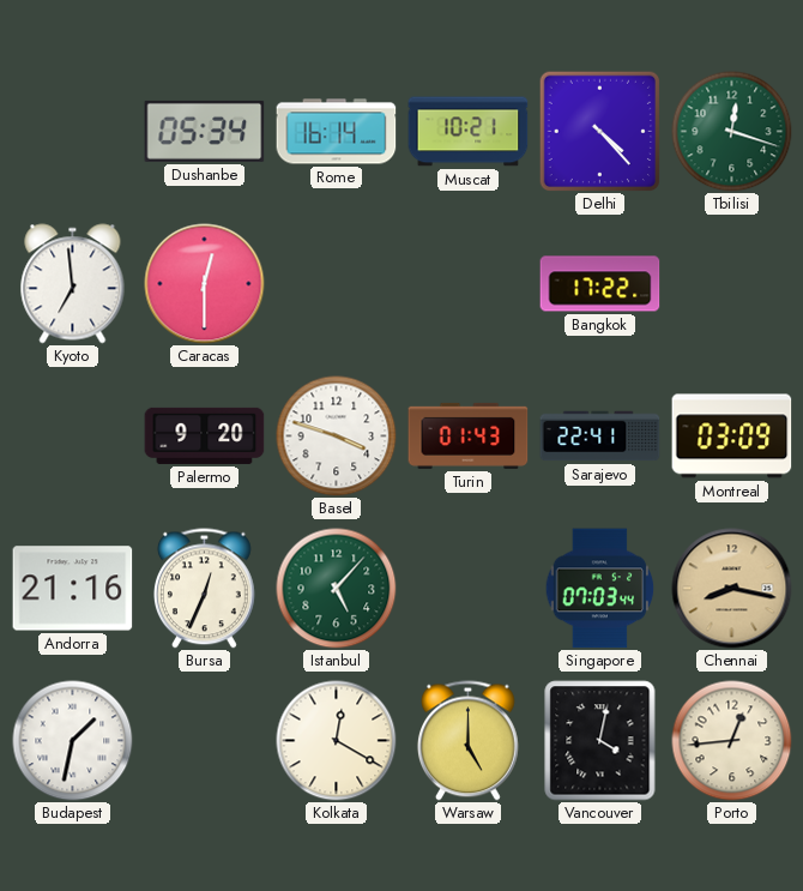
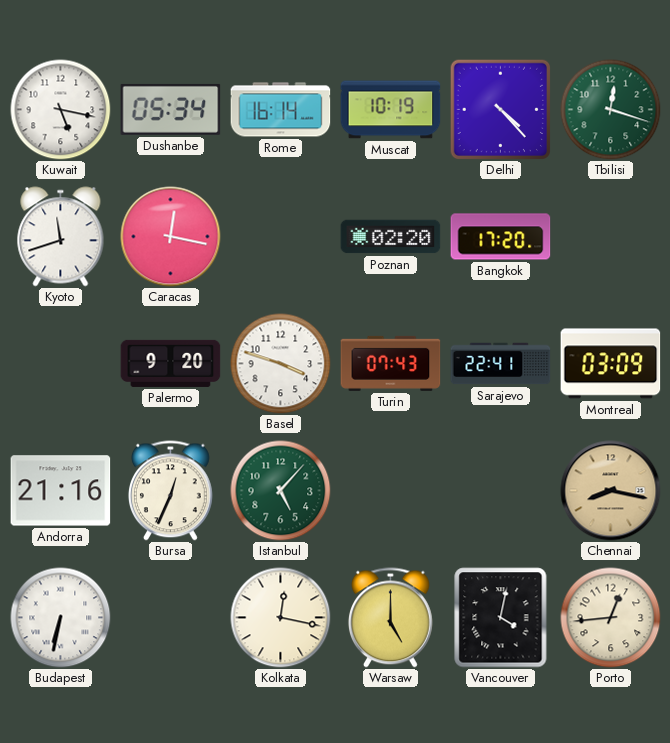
Kuwait: none -> 5:17
Muscat: 10:21 -> 10:19
Kyoto: 6:59 -> 11:42
Caracas: 12:30 -> 12:17
Poznan: none -> 02:20
Bangkok: 17:22 -> 17:20
Turin: 01:43 -> 07:43
Singapore: 07:03 -> none
Budapest: 1:32 -> 6:32
Kolkata: 12:20 -> 12:17
